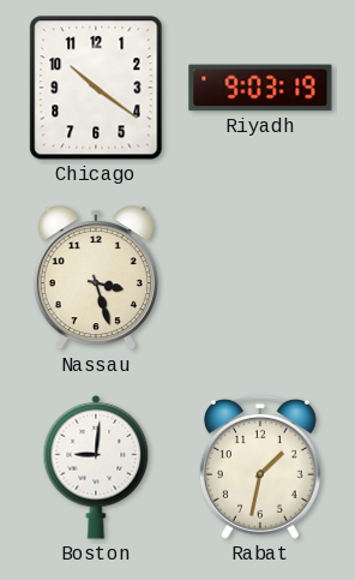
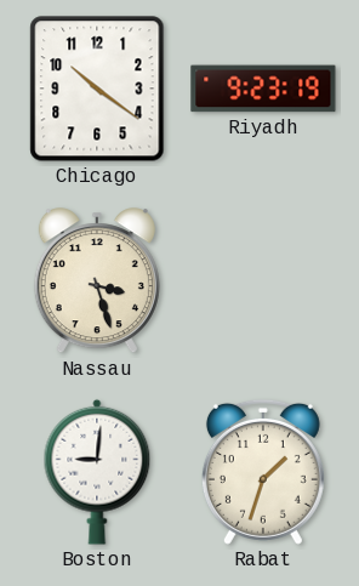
Riyadh: 9:03 -> 9:23
Rabat: 1:32 -> 1:33
